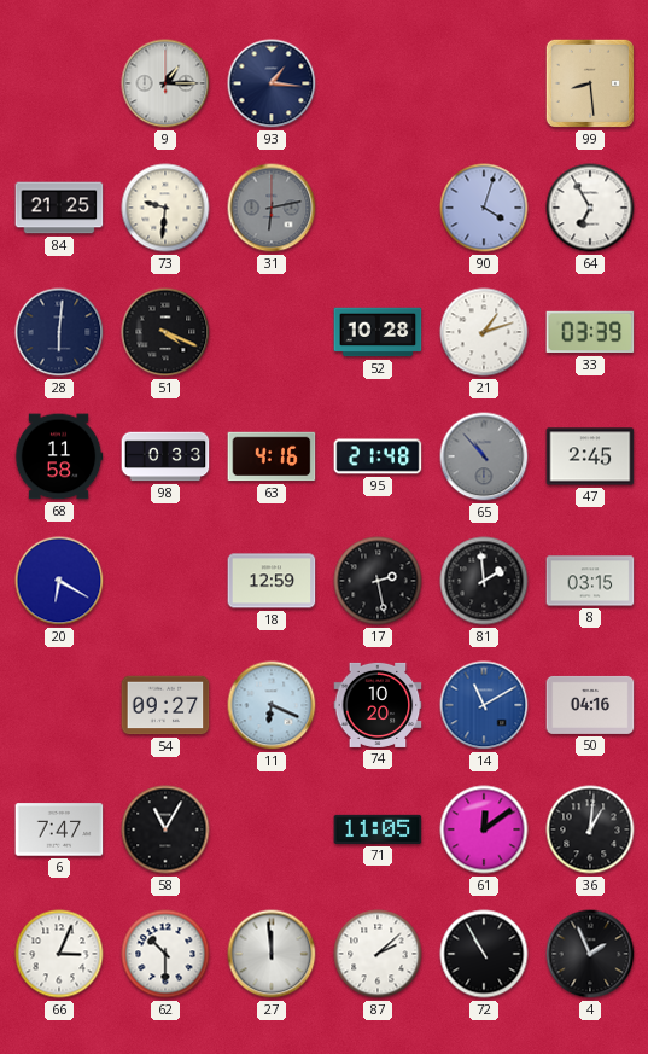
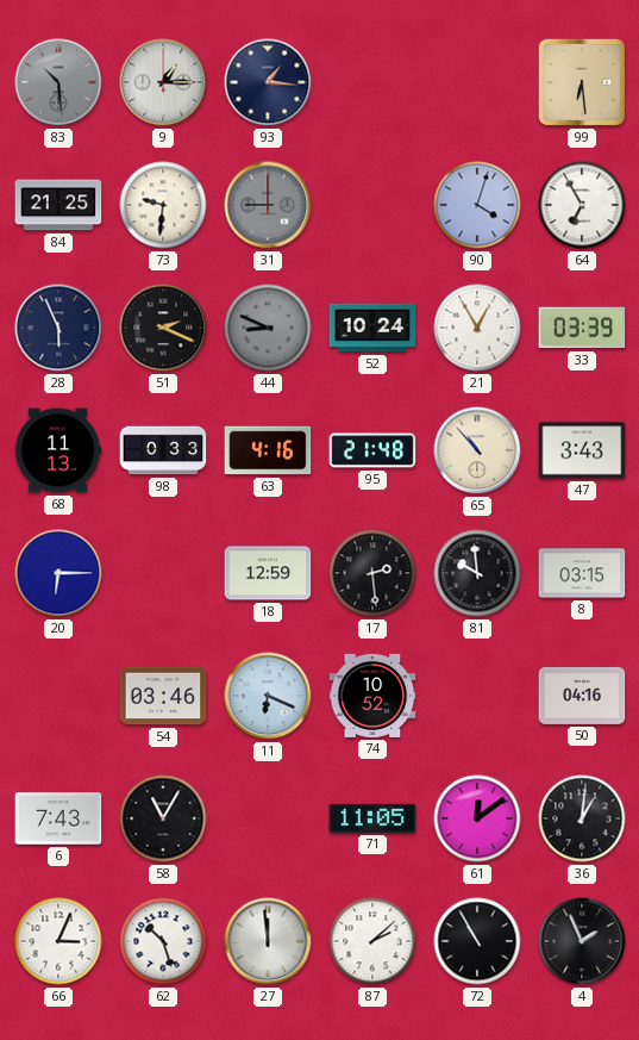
83: none -> 10:29
99: 8:29 -> 6:29
31: 6:13 -> 9:00
28: 6:01 -> 5:56
51: 4:19 -> 2:19
44: none -> 8:49
52: 10:28 -> 10:24
21: 1:12 -> 12:55
68: 11:58 -> 11:13
65 dial: grey -> cream
47: 2:45 -> 3:43
20: 6:20 -> 6:15
17: 2:28 -> 2:29
81: 1:59 -> 9:59
54: 09:27 -> 03:46
74: 10:20 -> 10:52
14: 11:10 -> none
6: 7:47 -> 7:43
62: 10:30 -> 10:27
